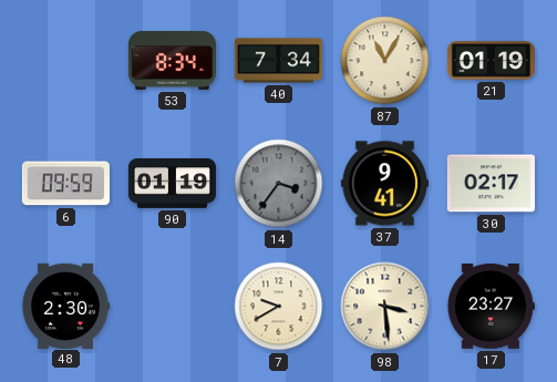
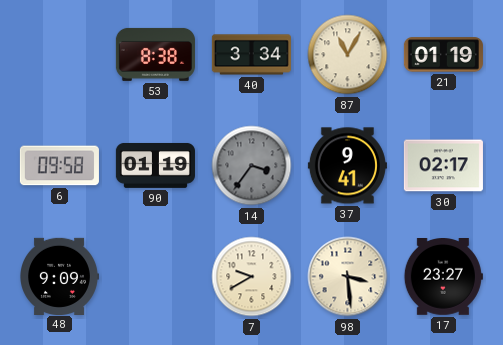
53: 8:34 -> 8:38
40: 7:34 -> 3:34
6: 09:59 -> 09:58
48: 2:30 -> 9:09
